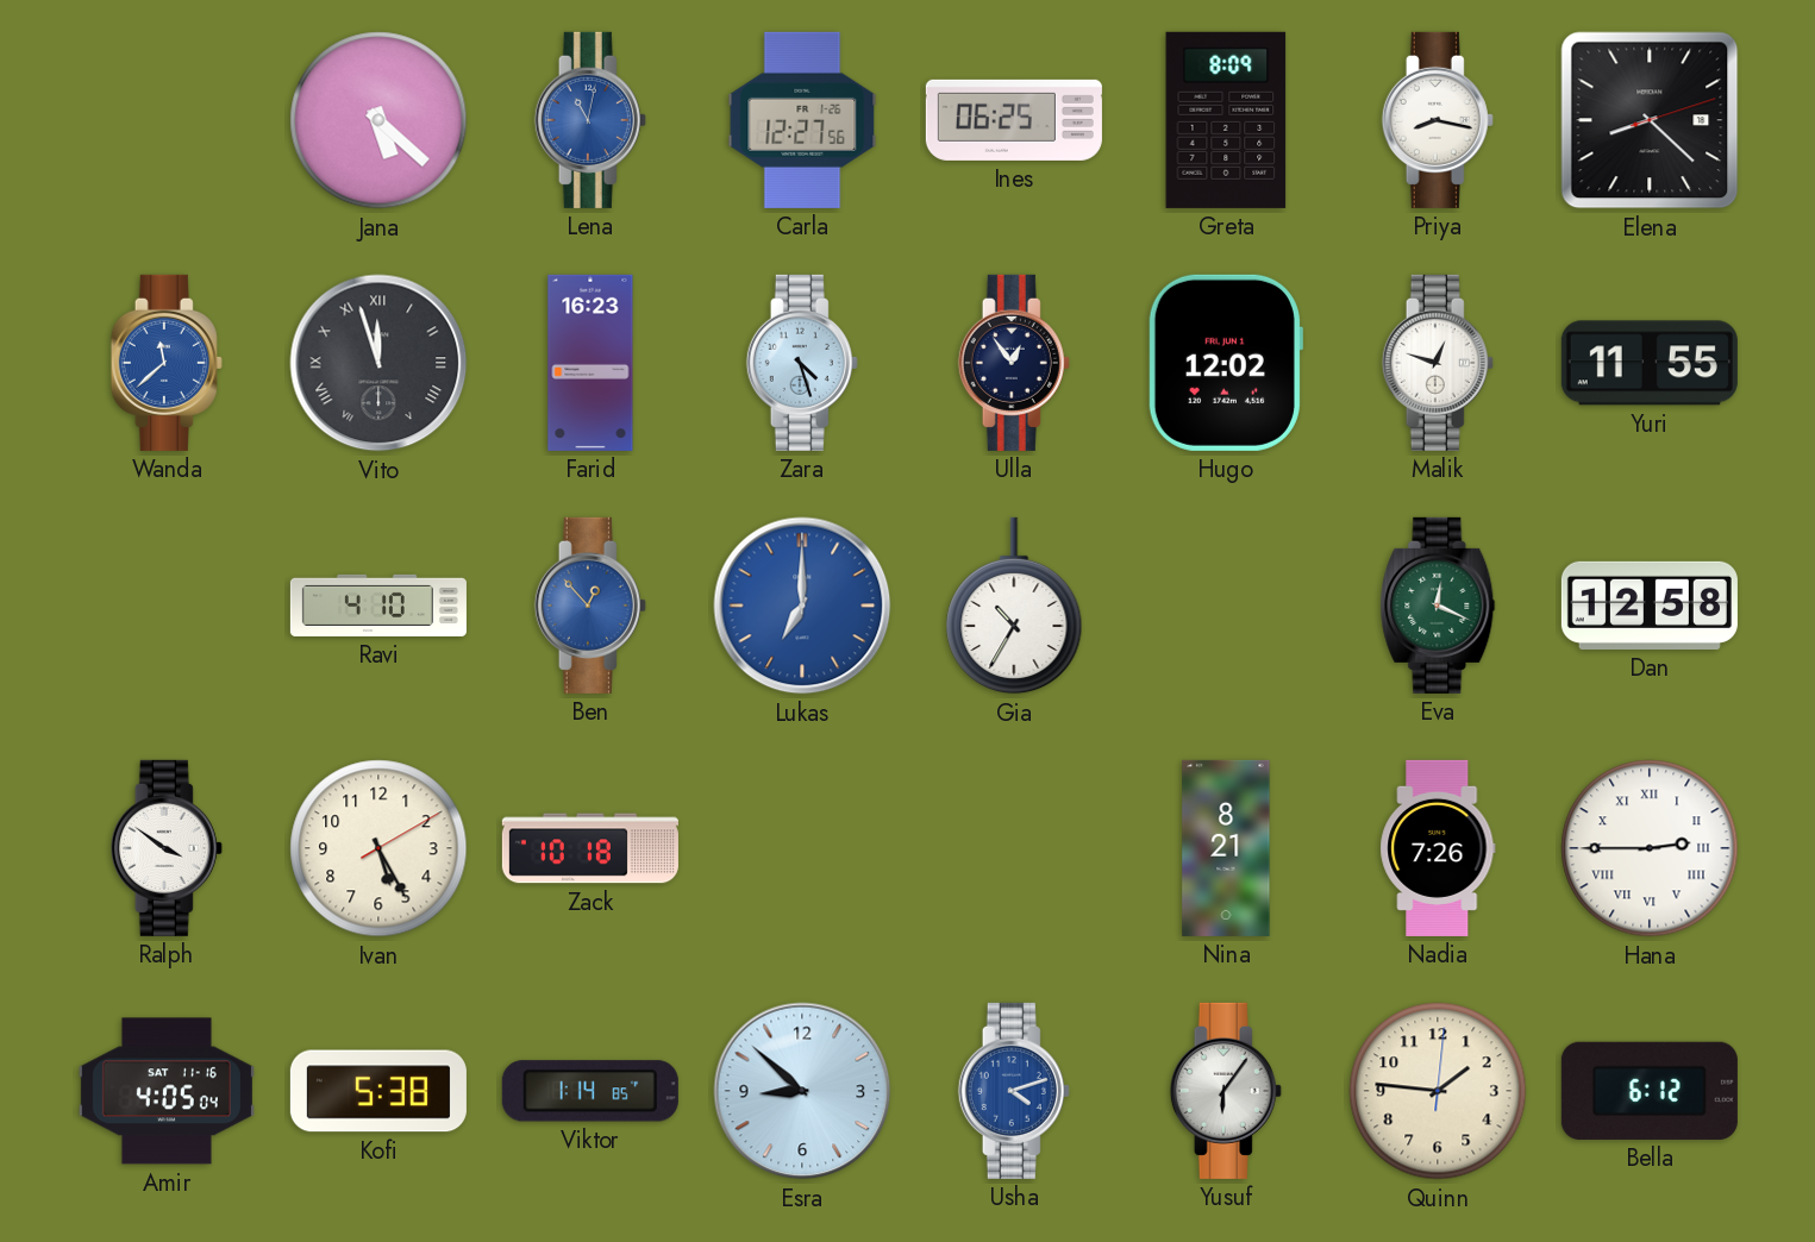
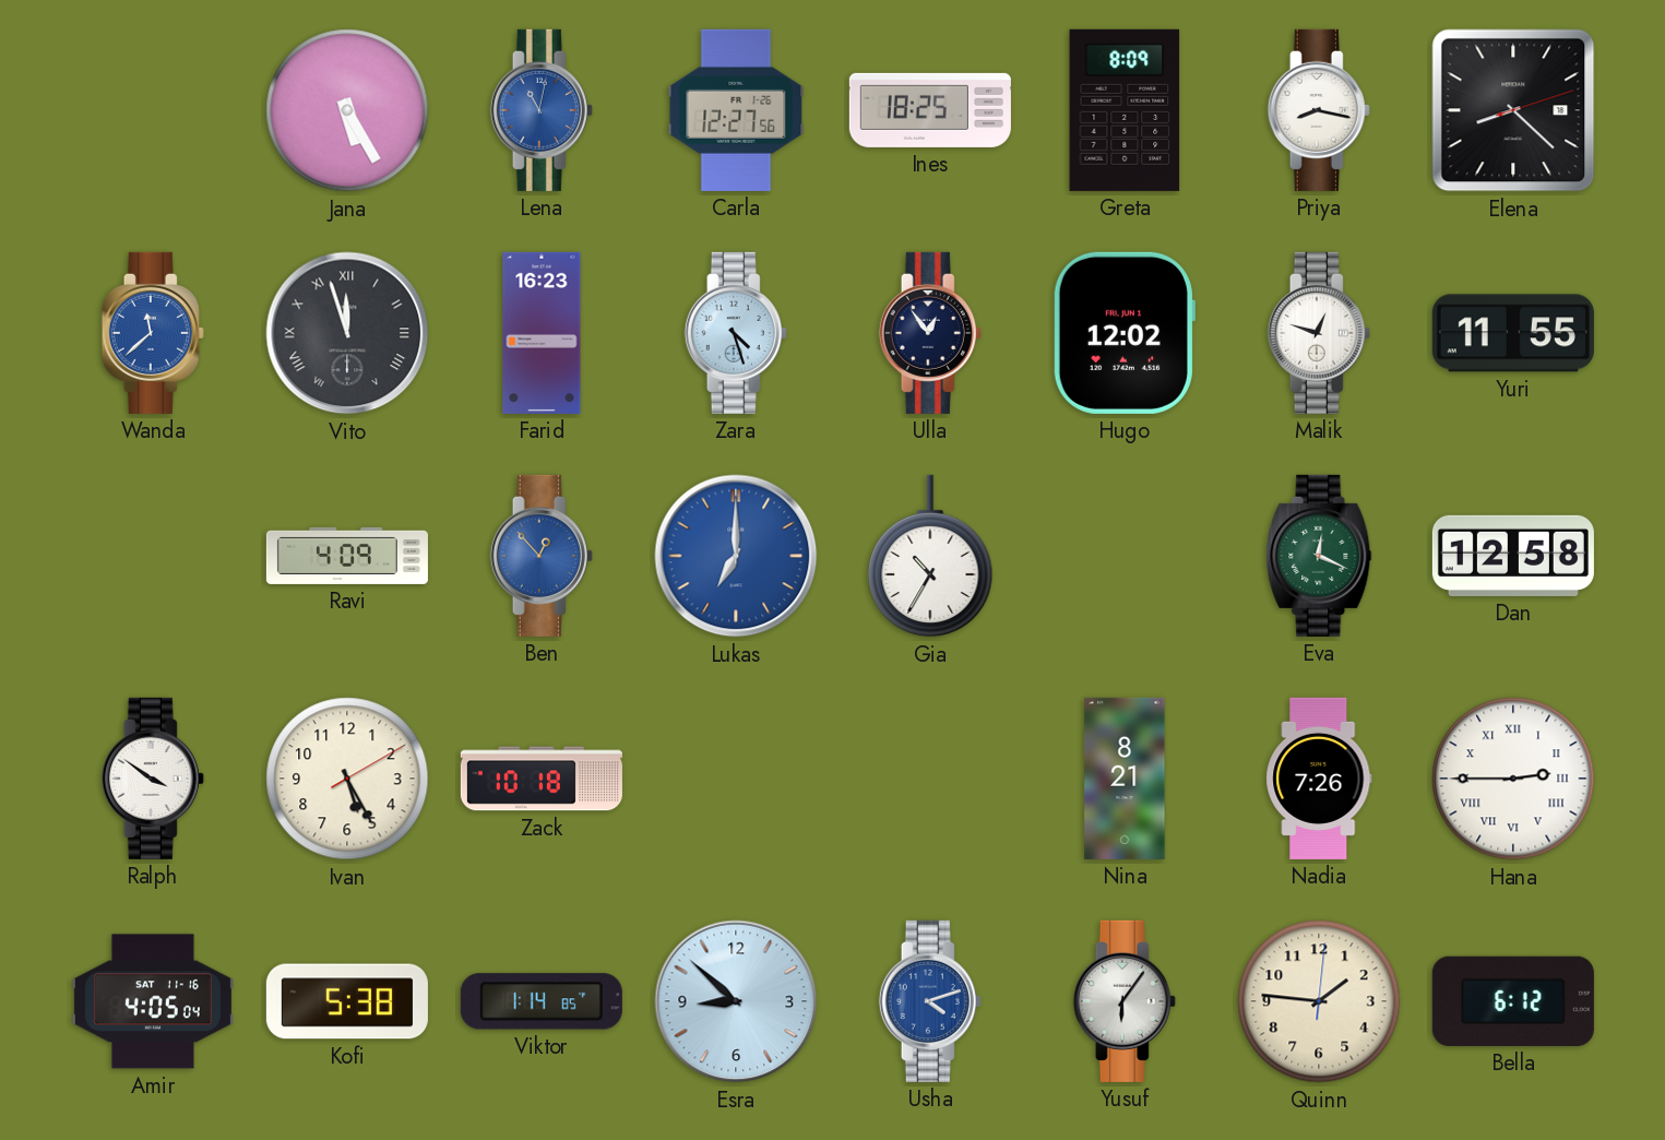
Jana: 5:22 -> 5:25
Ines: 06:25 -> 18:25
Ravi: 4:10 -> 4:09
